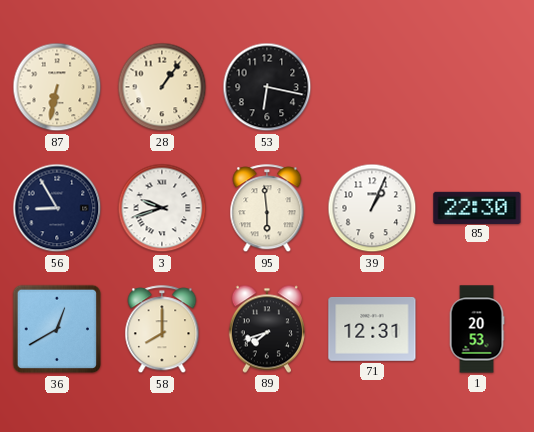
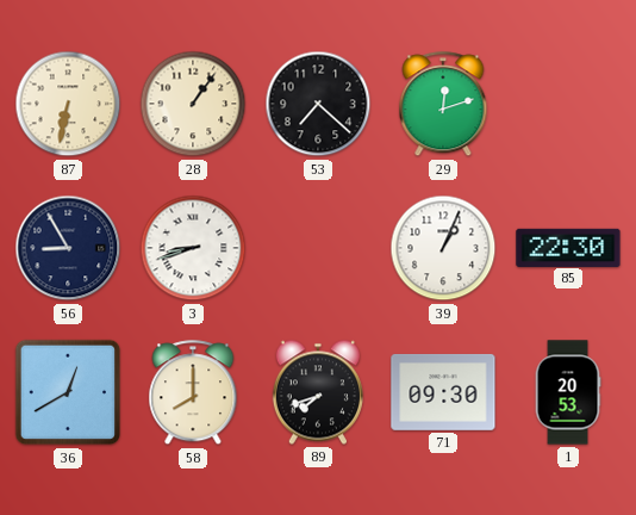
53: 6:17 -> 7:22
29: none -> 12:12
3: 9:42 -> 8:42
95: 5:59 -> none
71: 12:31 -> 09:30
